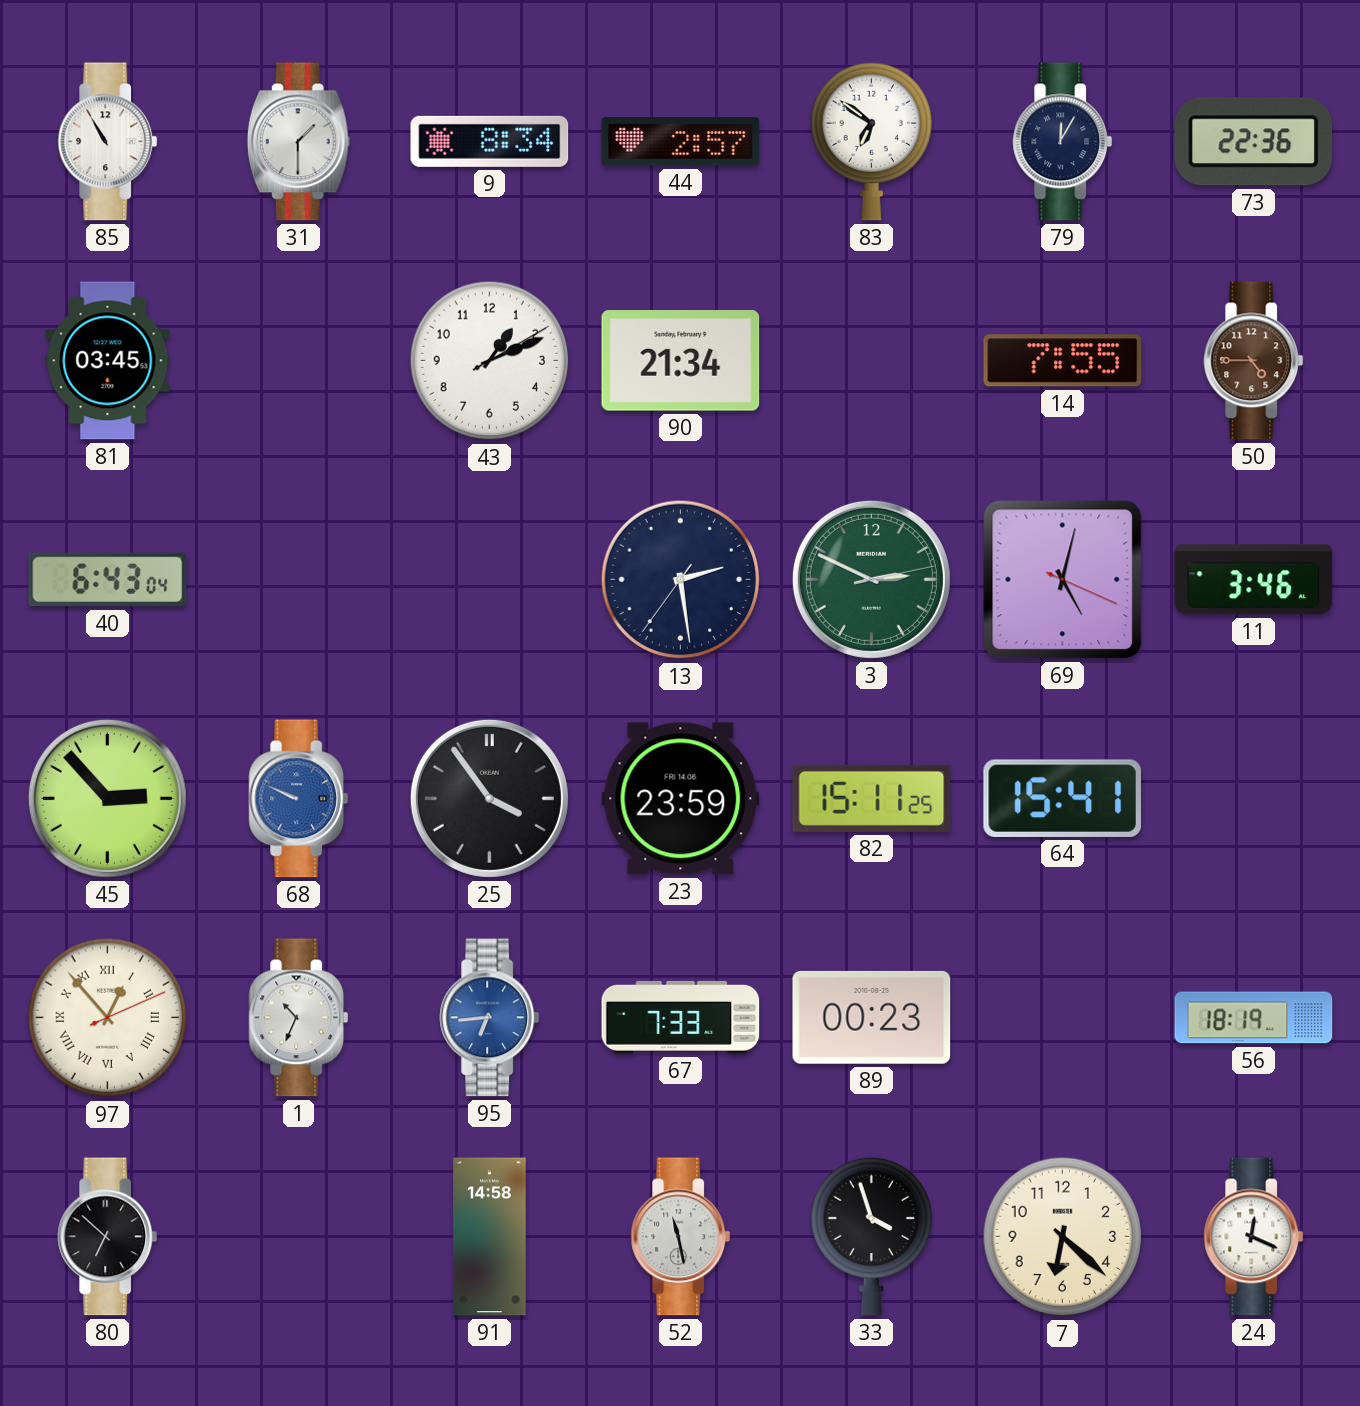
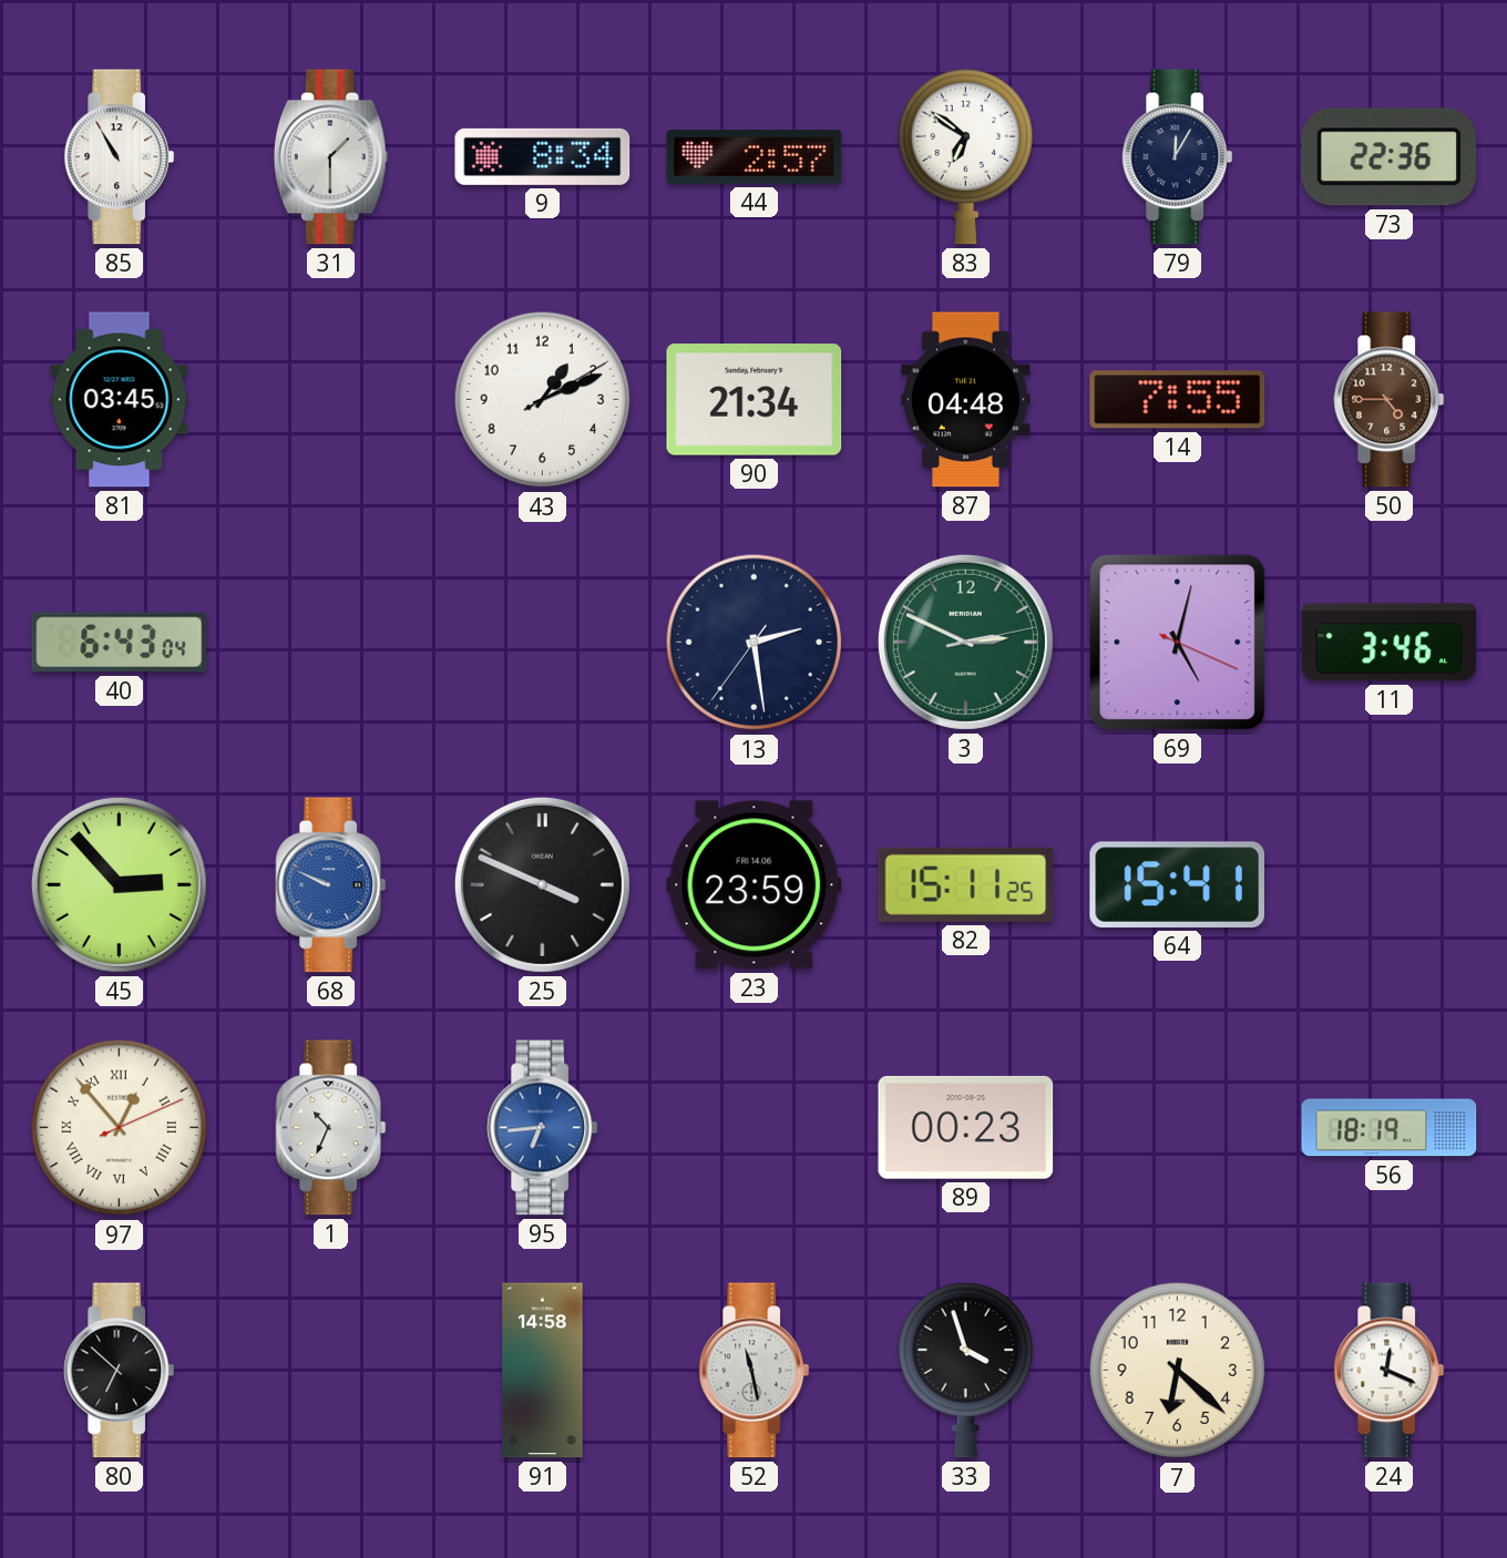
87: none -> 04:48
25: 3:54 -> 3:49
67: 7:33 -> none
